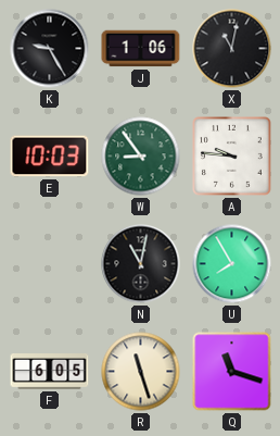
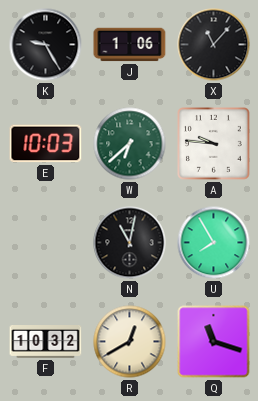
X: 11:02 -> 11:07
W: 8:54 -> 6:38
F: 6:05 -> 10:32
R: 11:27 -> 12:40
